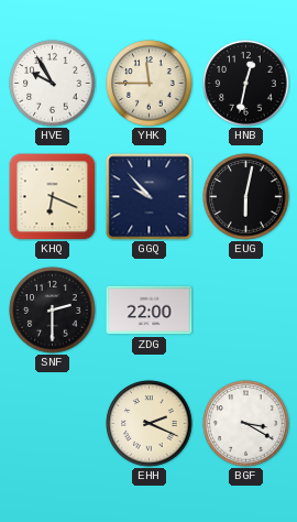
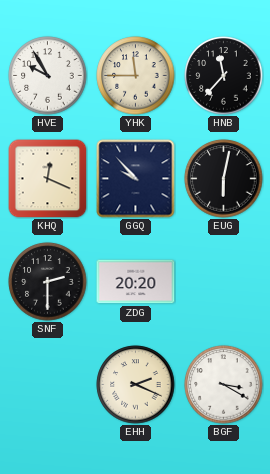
HNB: 12:32 -> 11:37
KHQ: 6:19 -> 12:19
ZDG: 22:00 -> 20:20
